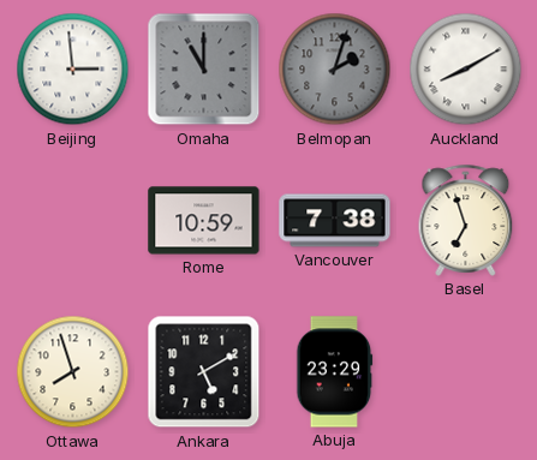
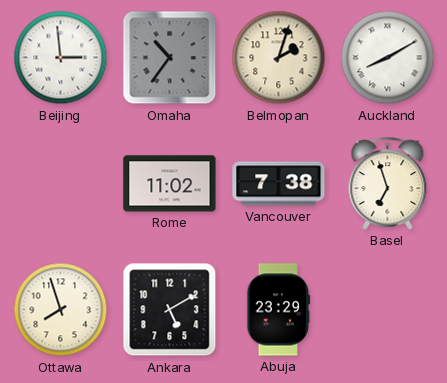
Omaha: 11:00 -> 10:36
Belmopan dial: grey -> cream
Rome: 10:59 -> 11:02
